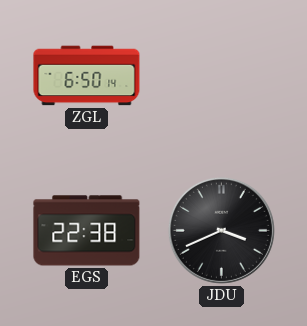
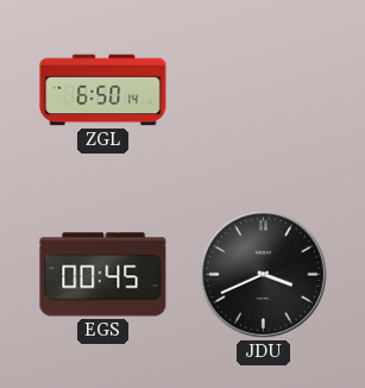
EGS: 22:38 -> 00:45
